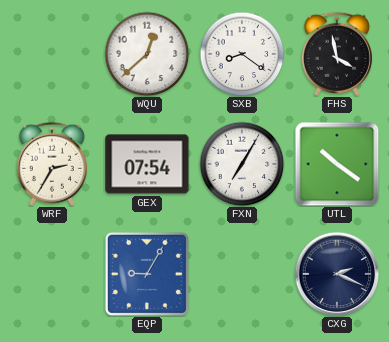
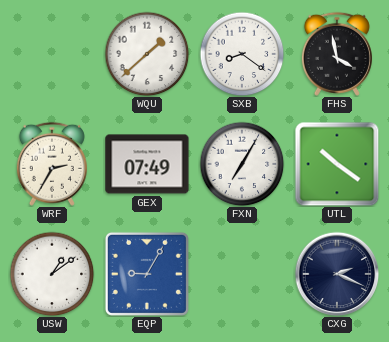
WQU: 12:38 -> 1:38
GEX: 07:54 -> 07:49
USW: none -> 1:09
